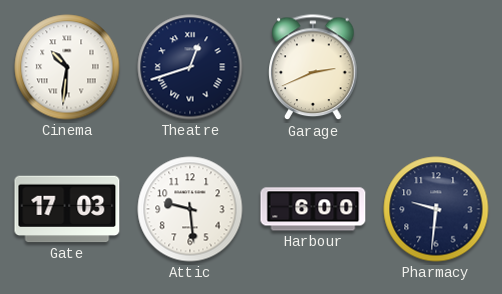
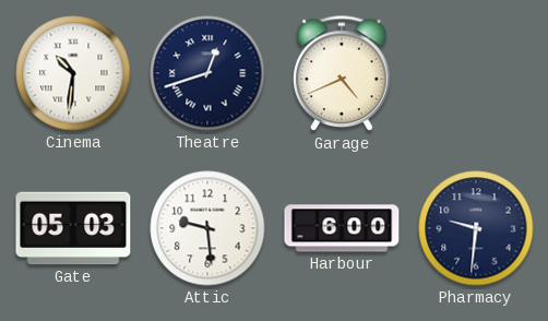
Garage: 2:41 -> 4:41
Gate: 17:03 -> 05:03
